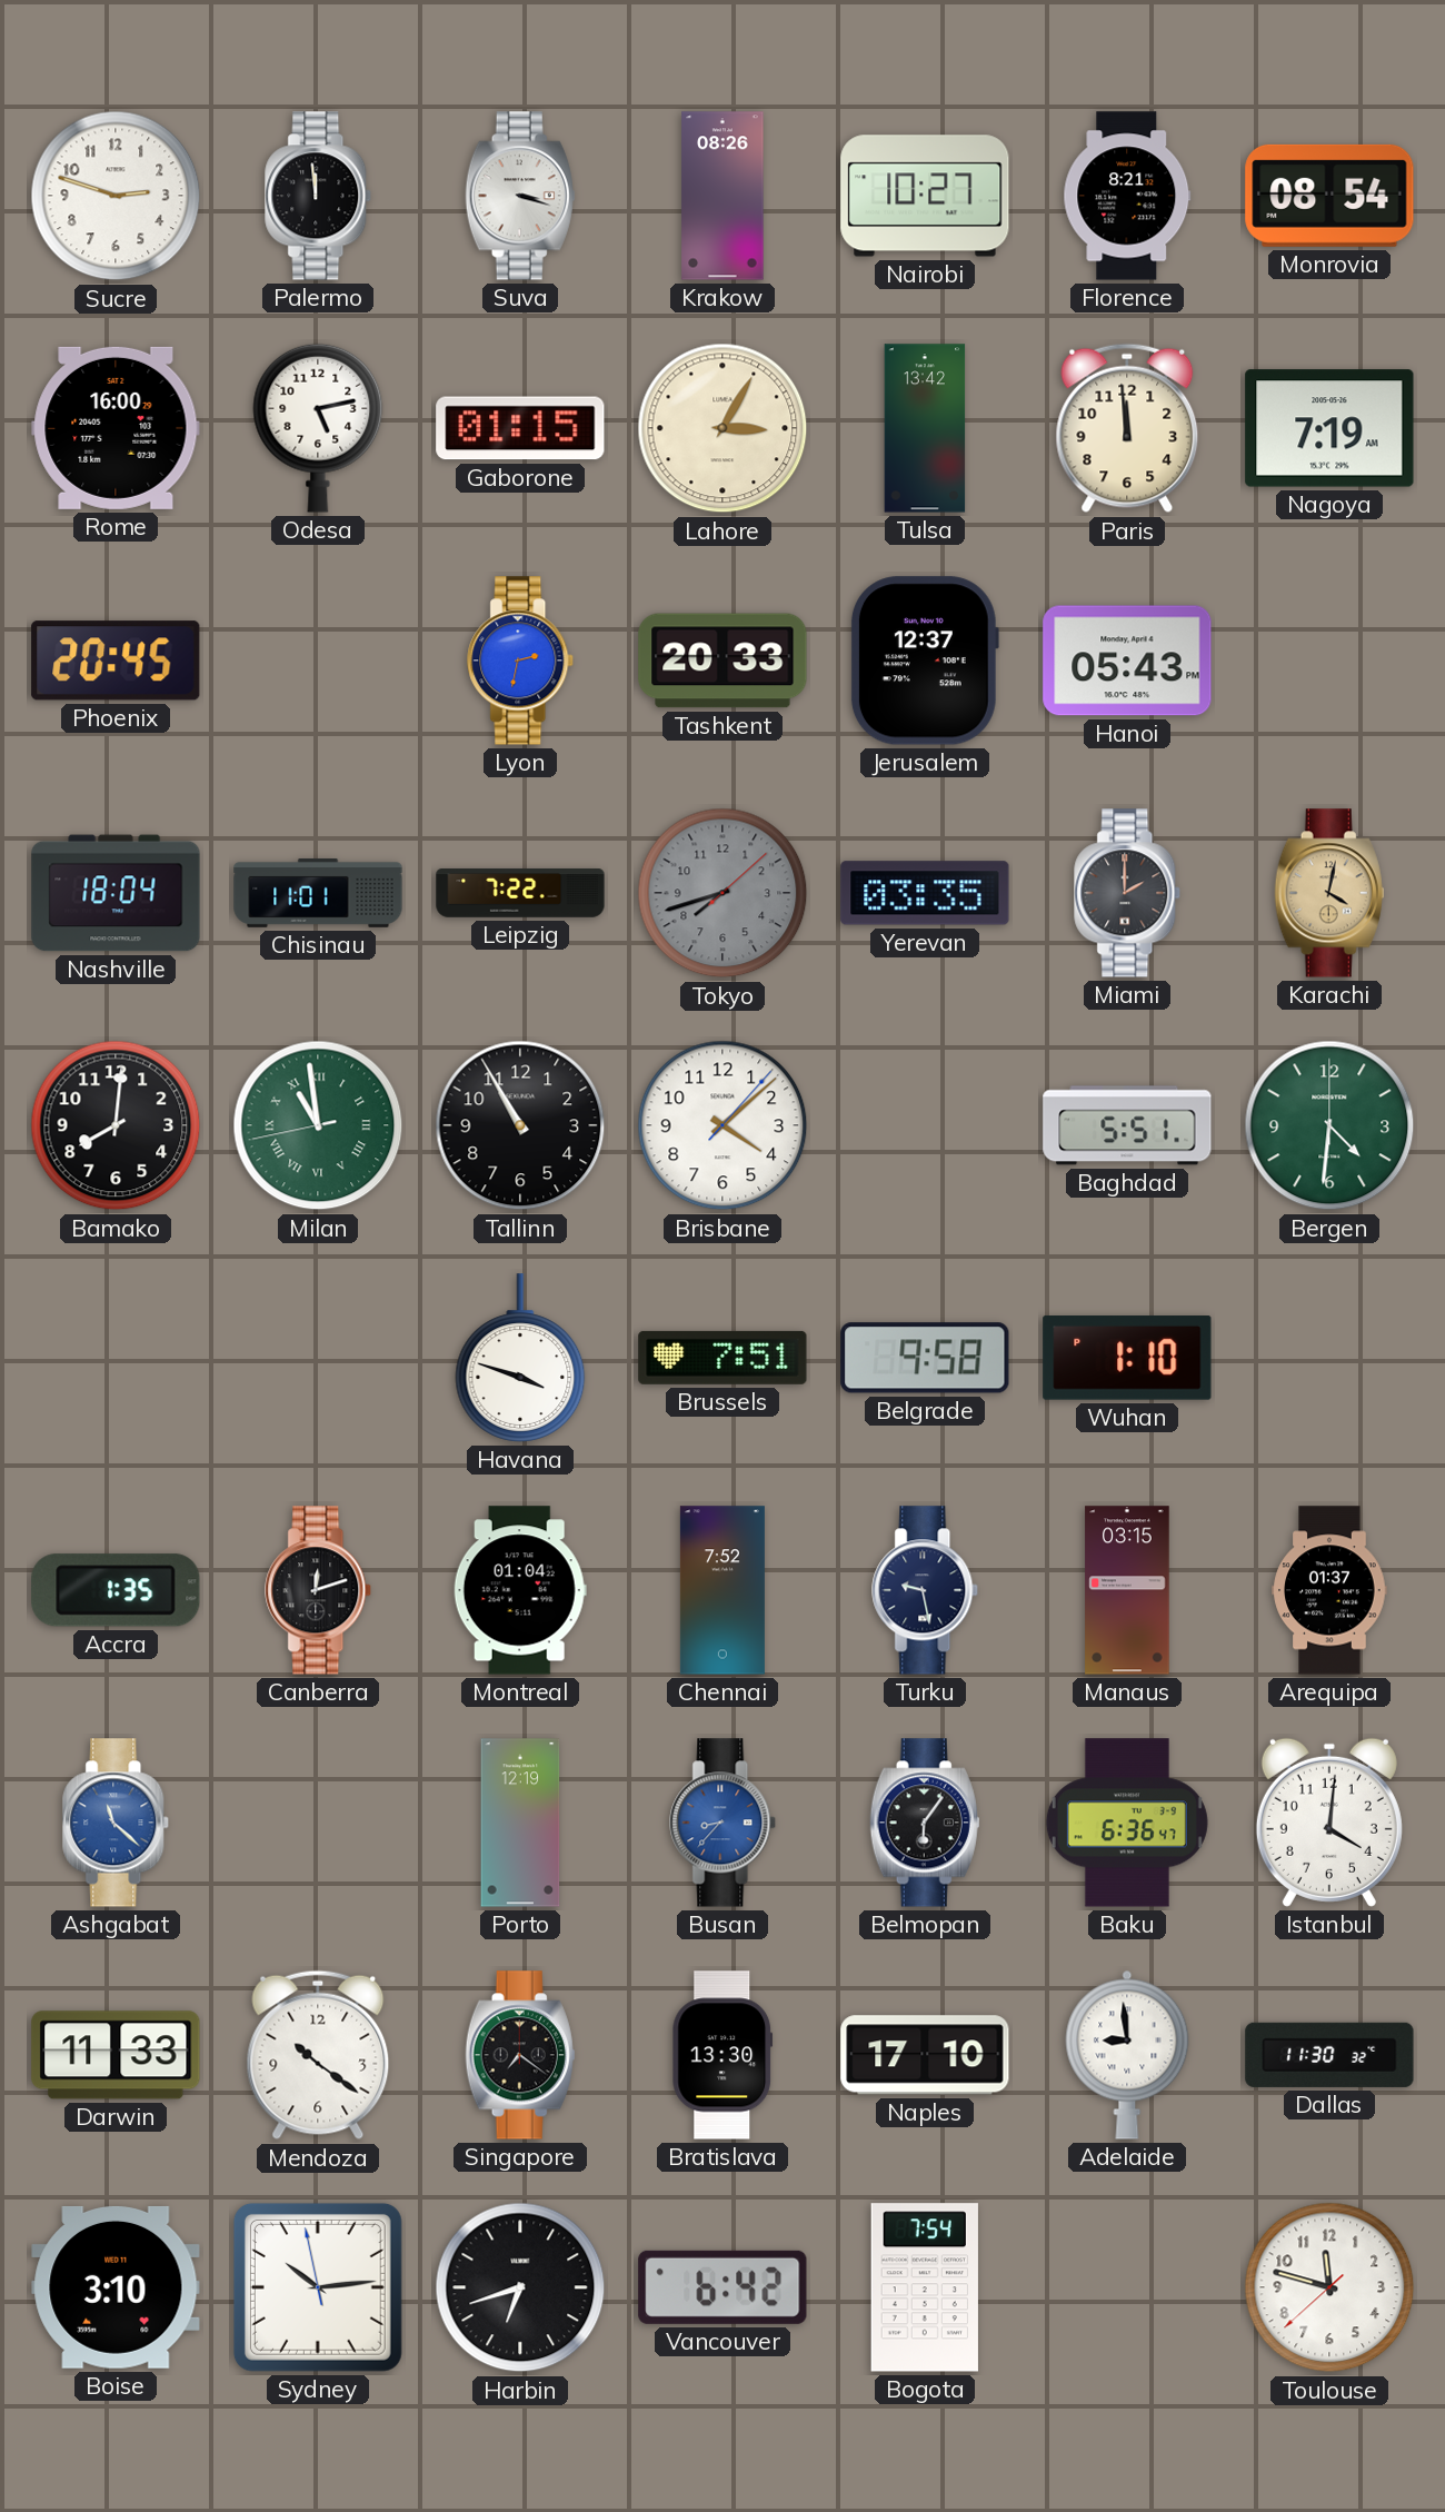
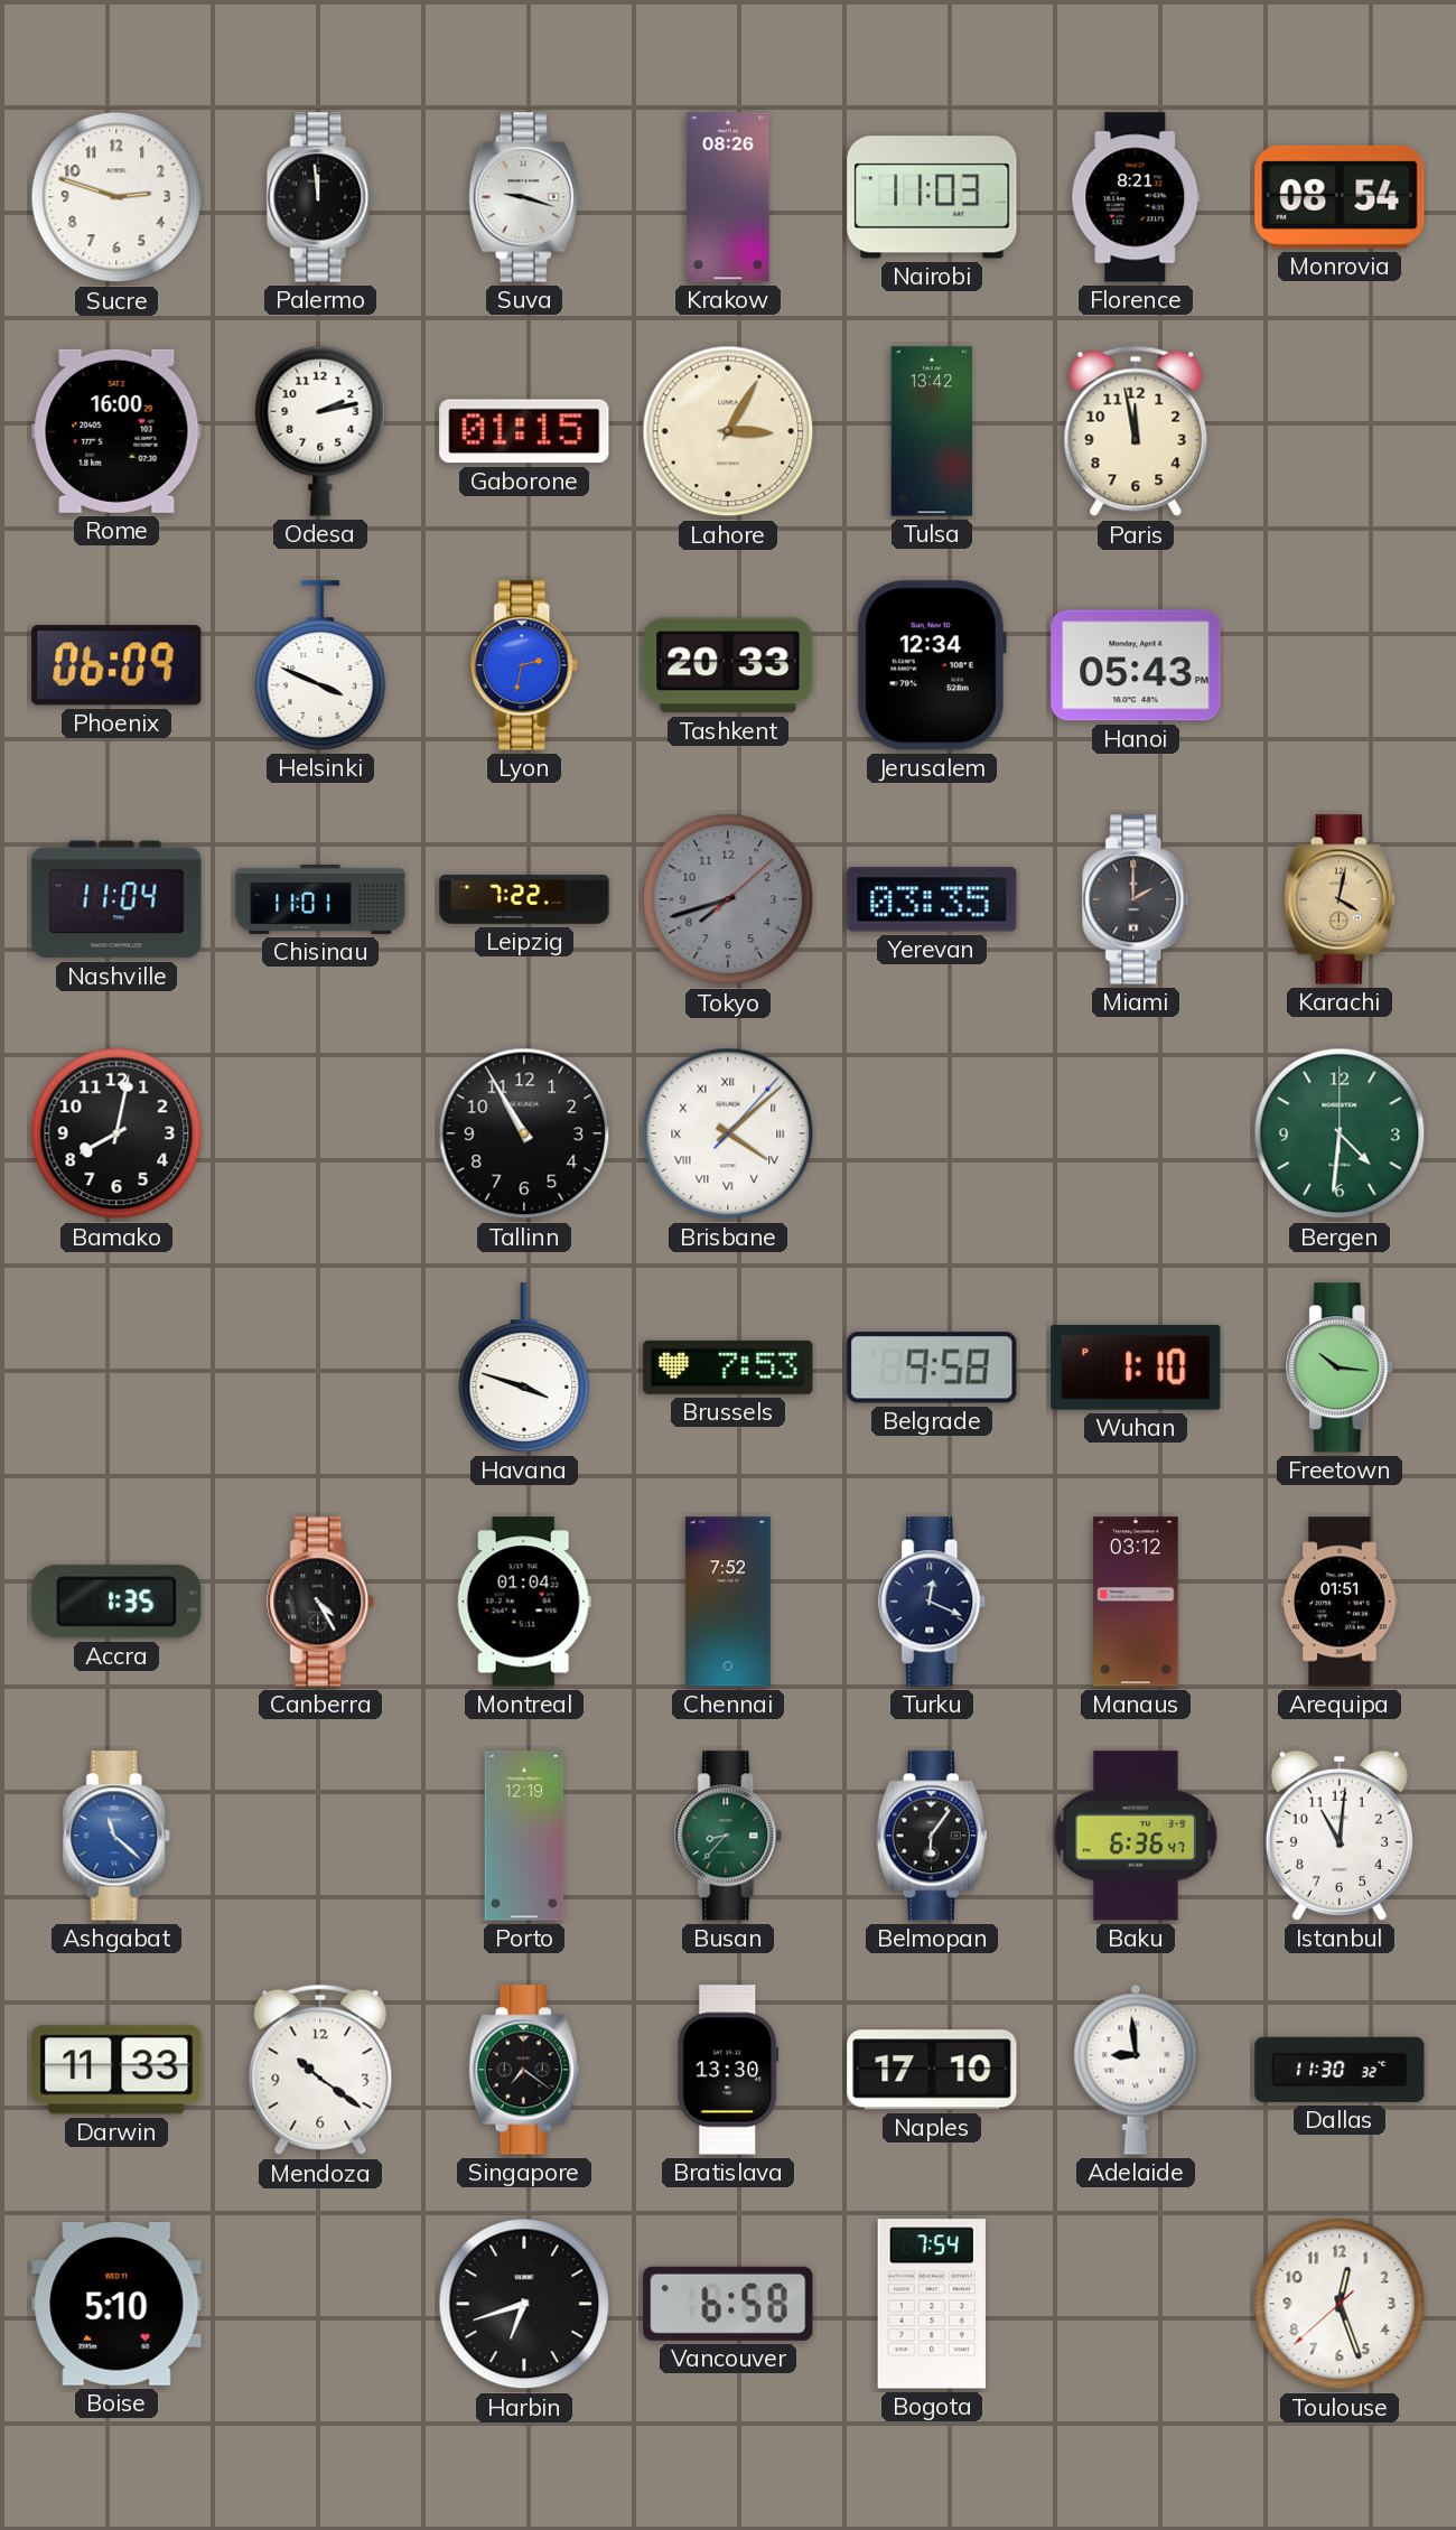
Suva: 3:18 -> 9:18
Nairobi: 10:27 -> 11:03
Odesa: 5:13 -> 2:13
Paris: 11:59 -> 11:58
Nagoya: 7:19 -> none
Phoenix: 20:45 -> 06:09
Helsinki: none -> 3:49
Jerusalem: 12:37 -> 12:34
Nashville: 18:04 -> 11:04
Bamako: 8:01 -> 8:02
Milan: 10:58 -> none
Brisbane numerals: Arabic -> Roman
Baghdad: 5:51 -> none
Brussels: 7:51 -> 7:53
Freetown: none -> 10:16
Canberra: 12:12 -> 4:25
Turku: 9:28 -> 12:19
Manaus: 03:15 -> 03:12
Arequipa: 01:37 -> 01:51
Busan dial: blue -> green
Istanbul: 4:01 -> 11:01
Boise: 3:10 -> 5:10
Sydney: 10:13 -> none
Vancouver: 6:42 -> 6:58
Toulouse: 11:47 -> 12:26
